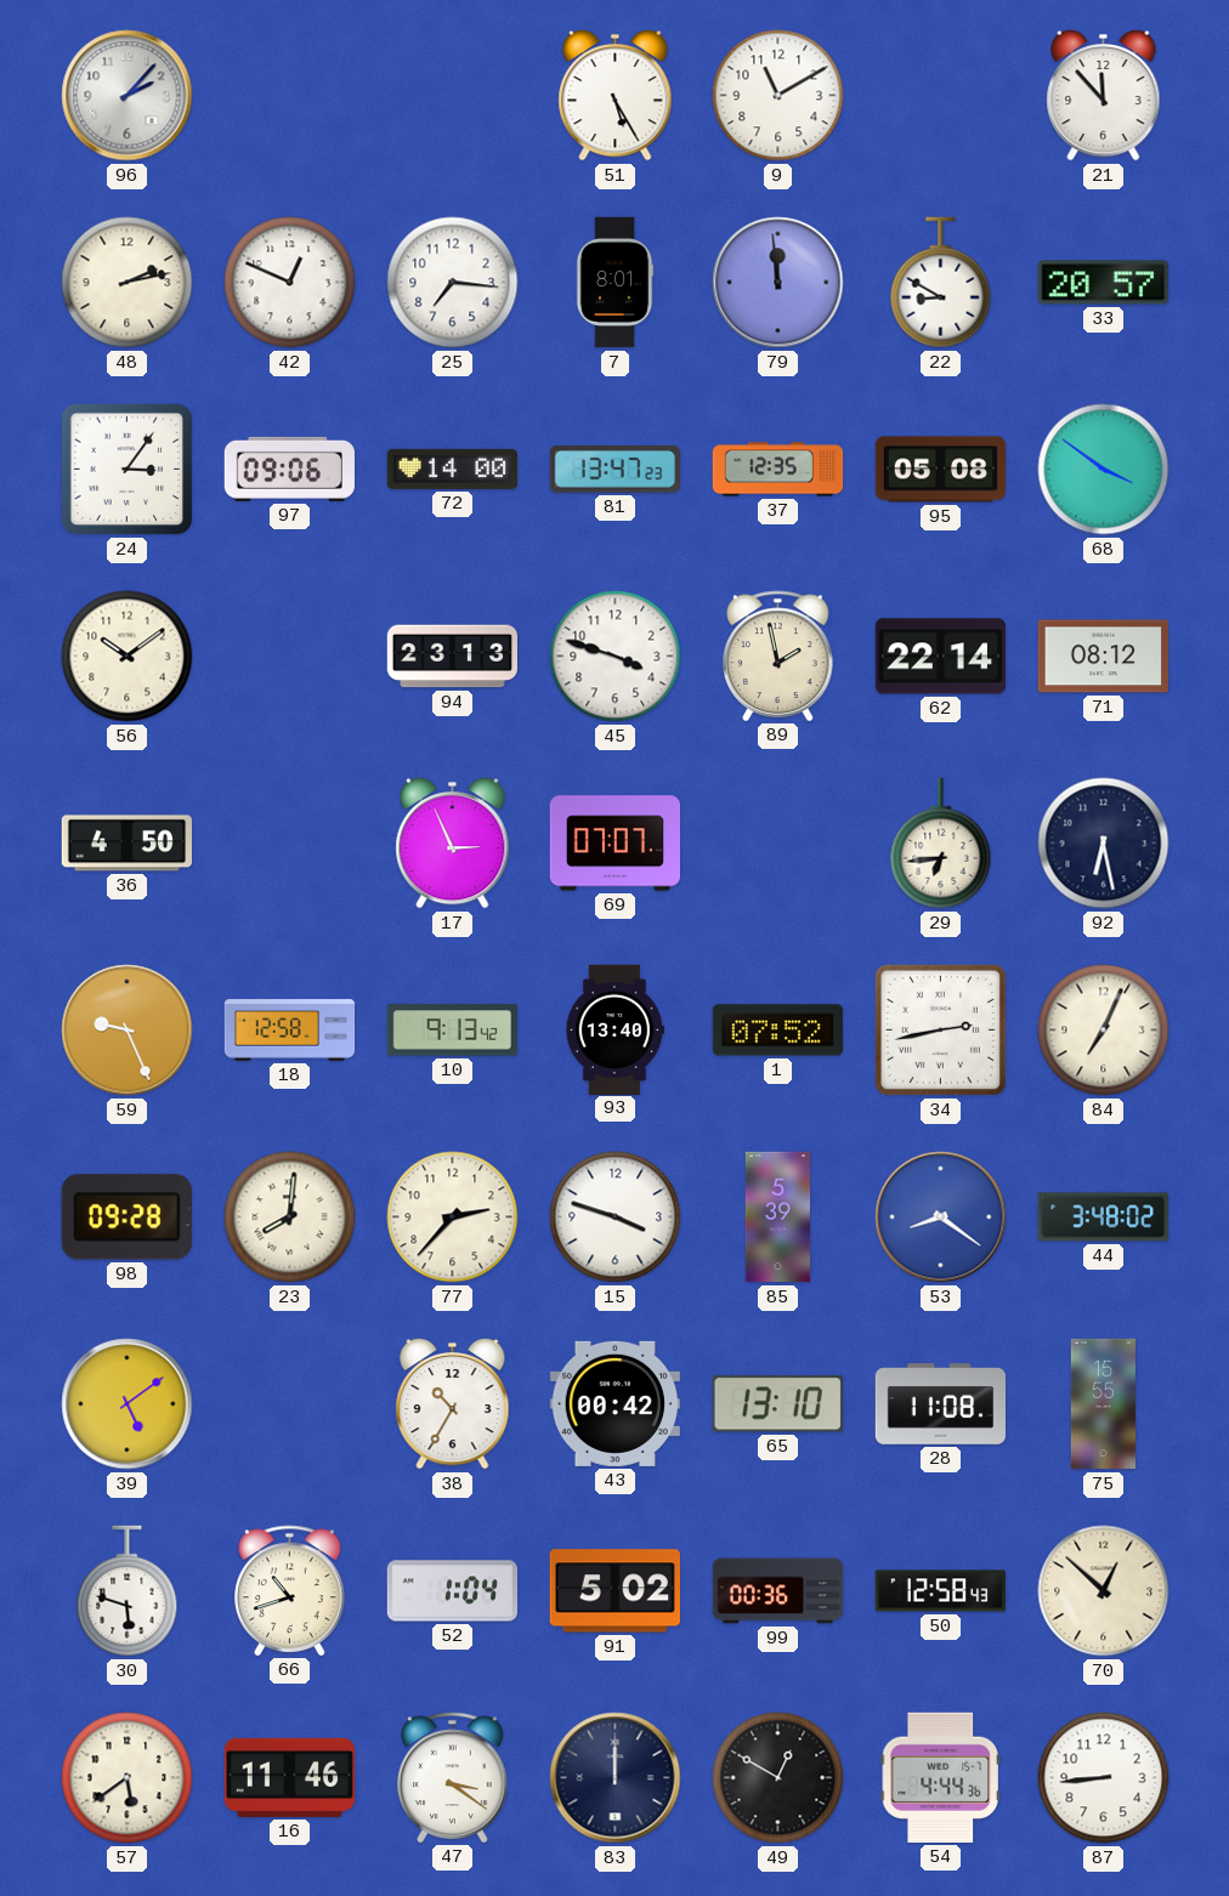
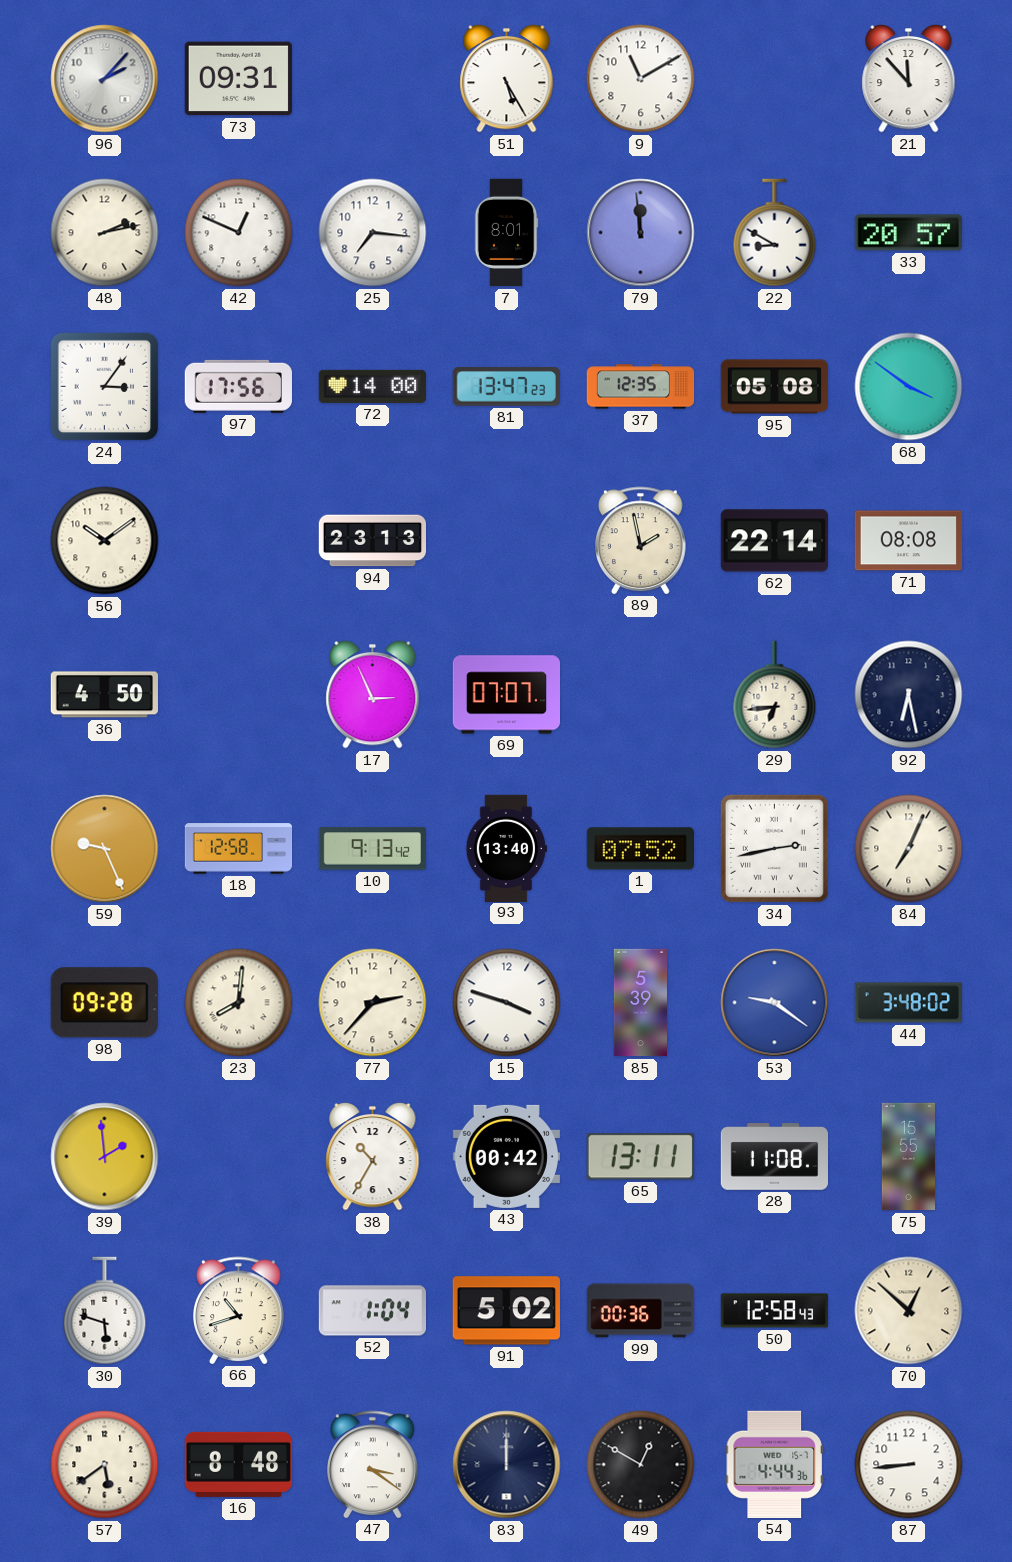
73: none -> 09:31
97: 09:06 -> 17:56
45: 3:48 -> none
71: 08:12 -> 08:08
53: 8:21 -> 9:21
39: 5:09 -> 1:59
65: 13:10 -> 13:11
16: 11:46 -> 8:48
